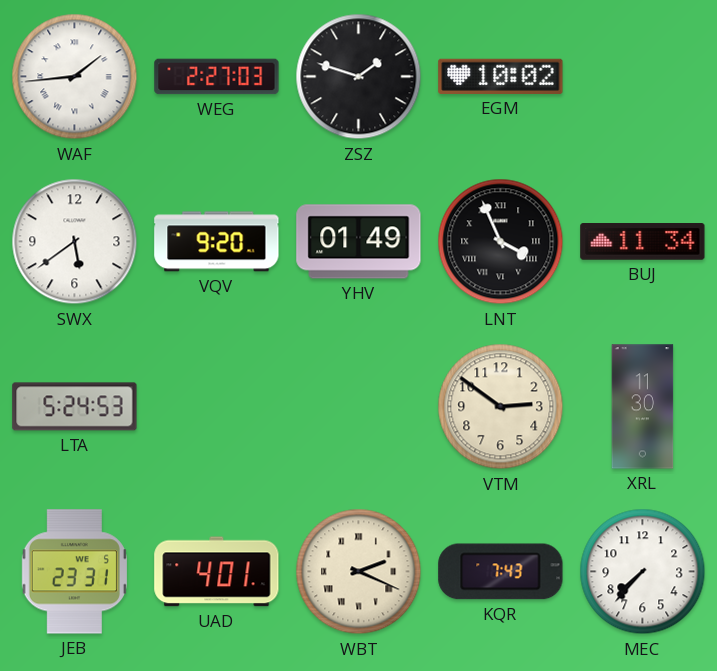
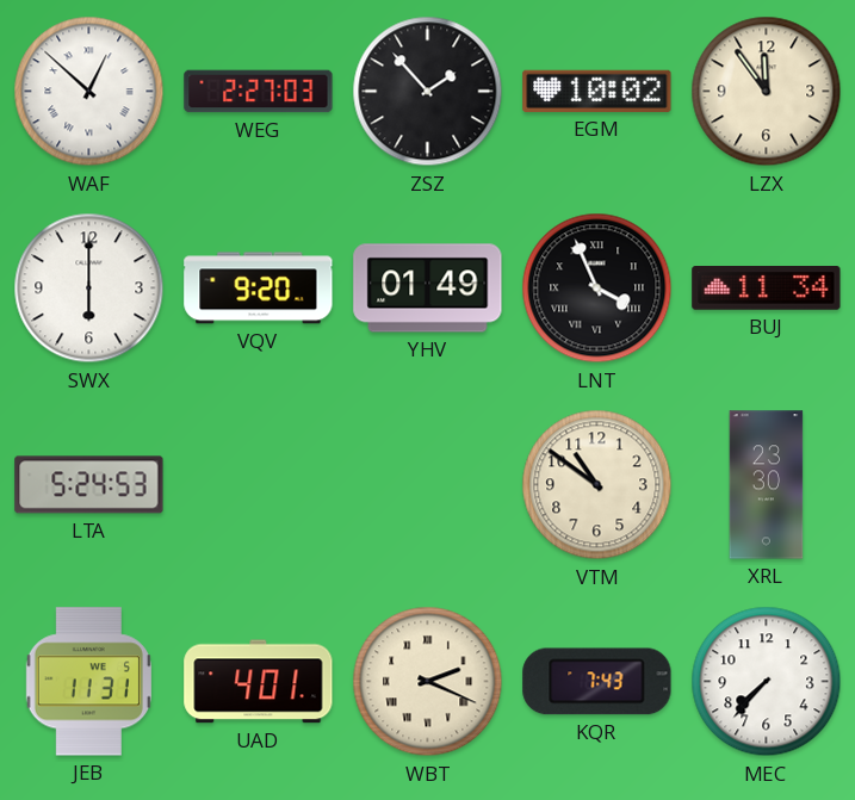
WAF: 1:44 -> 12:52
ZSZ: 1:48 -> 1:53
LZX: none -> 11:54
SWX: 5:39 -> 6:00
VTM: 2:51 -> 10:51
XRL: 11:30 -> 23:30
JEB: 23:31 -> 11:31
